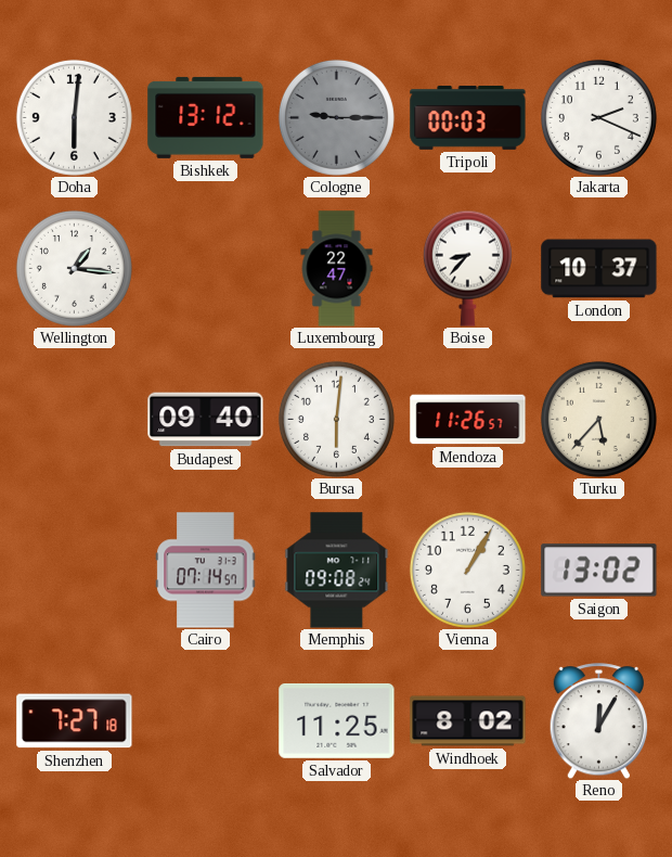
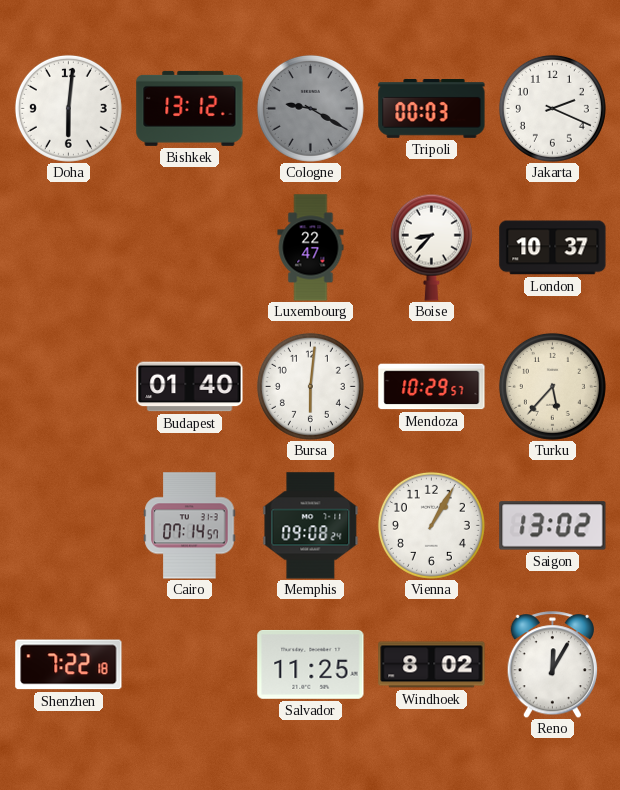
Cologne: 9:15 -> 9:20
Wellington: 1:16 -> none
Budapest: 09:40 -> 01:40
Mendoza: 11:26 -> 10:29
Shenzhen: 7:27 -> 7:22
